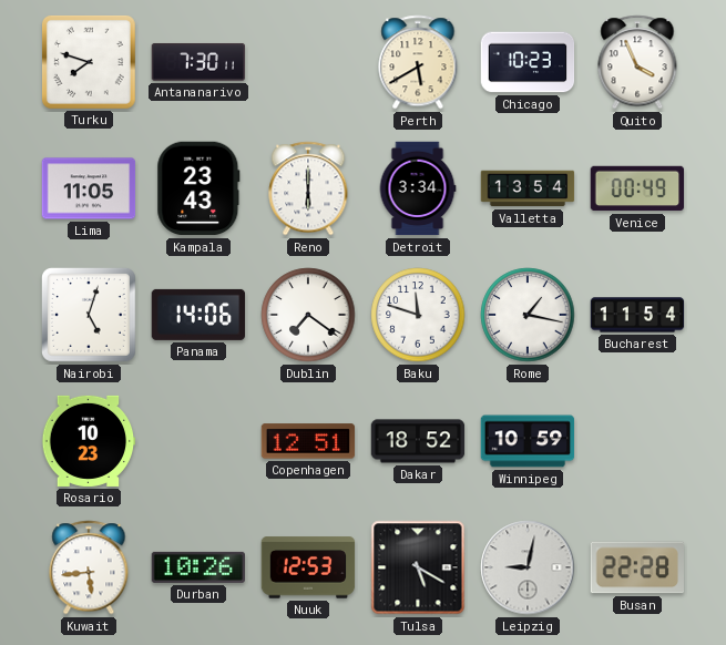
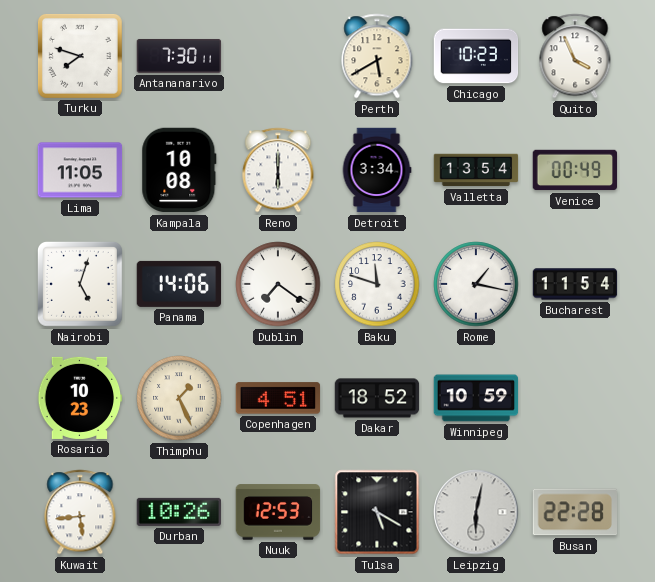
Kampala: 23:43 -> 10:08
Thimphu: none -> 1:26
Copenhagen: 12:51 -> 4:51
Leipzig: 9:02 -> 6:02
